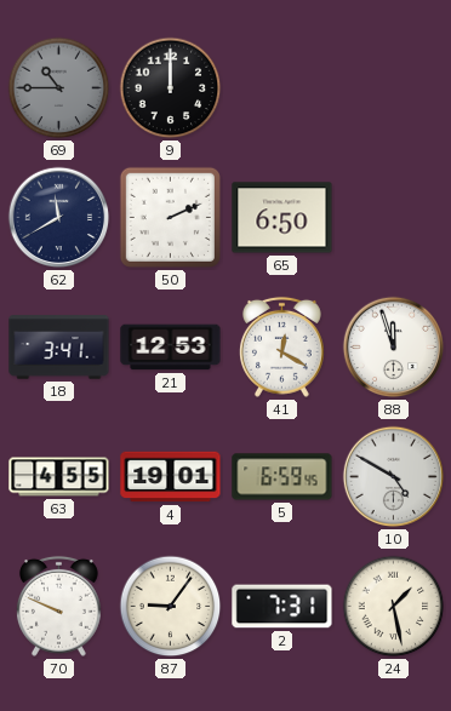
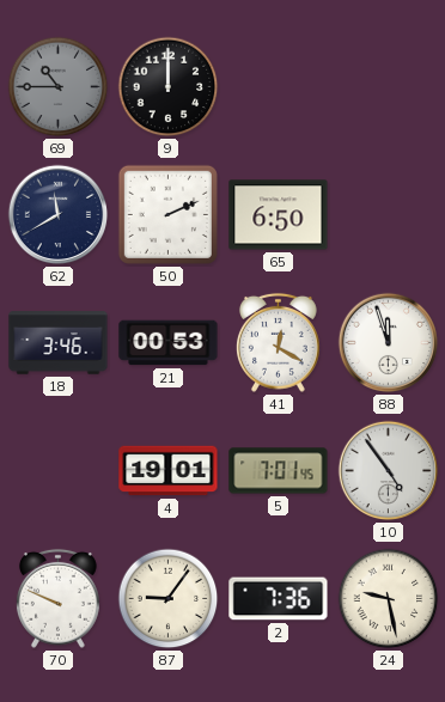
18: 3:41 -> 3:46
21: 12:53 -> 00:53
63: 4:55 -> none
5: 6:59 -> 7:01
10: 4:50 -> 4:54
2: 7:31 -> 7:36
24: 1:28 -> 9:28
